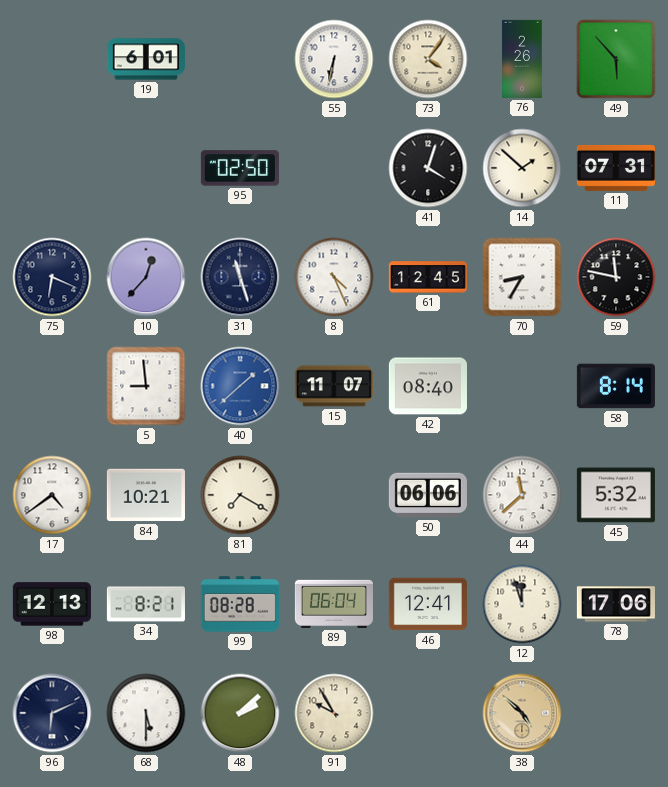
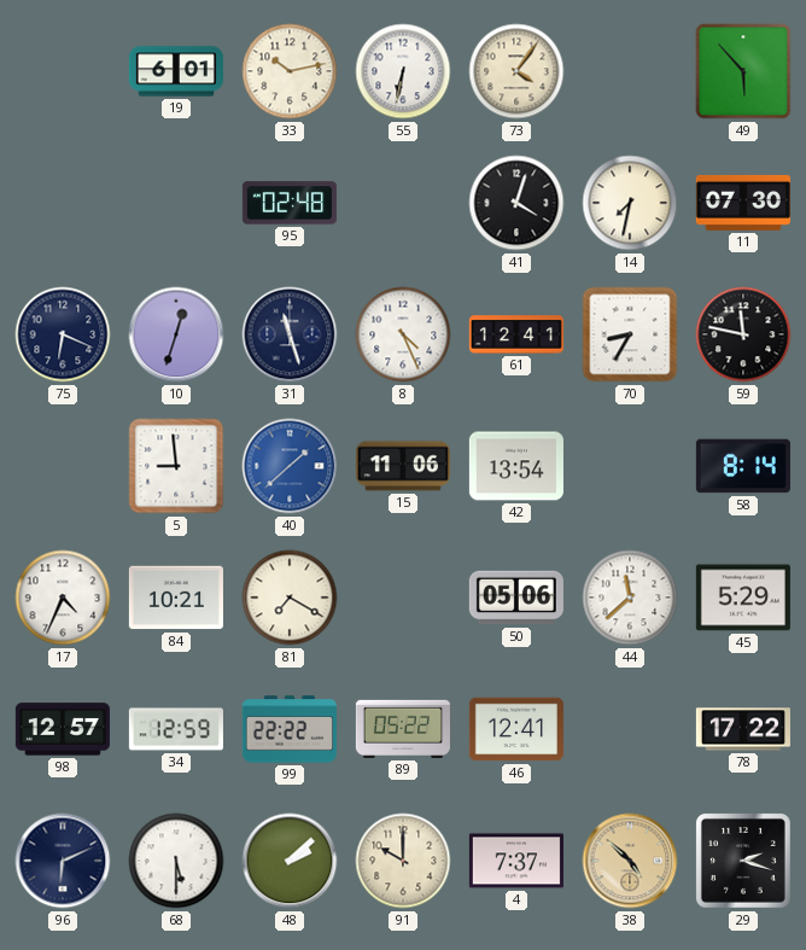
33: none -> 10:13
76: 2:26 -> none
95: 02:50 -> 02:48
14: 1:52 -> 7:32
11: 07:31 -> 07:30
10: 12:37 -> 12:33
61: 12:45 -> 12:41
15: 11:07 -> 11:06
42: 08:40 -> 13:54
17: 4:39 -> 4:34
50: 06:06 -> 05:06
45: 5:32 -> 5:29
98: 12:13 -> 12:57
34: 8:21 -> 12:59
99: 08:28 -> 22:22
89: 06:04 -> 05:22
12: 11:57 -> none
78: 17:06 -> 17:22
91: 9:55 -> 10:00
4: none -> 7:37
29: none -> 2:18
